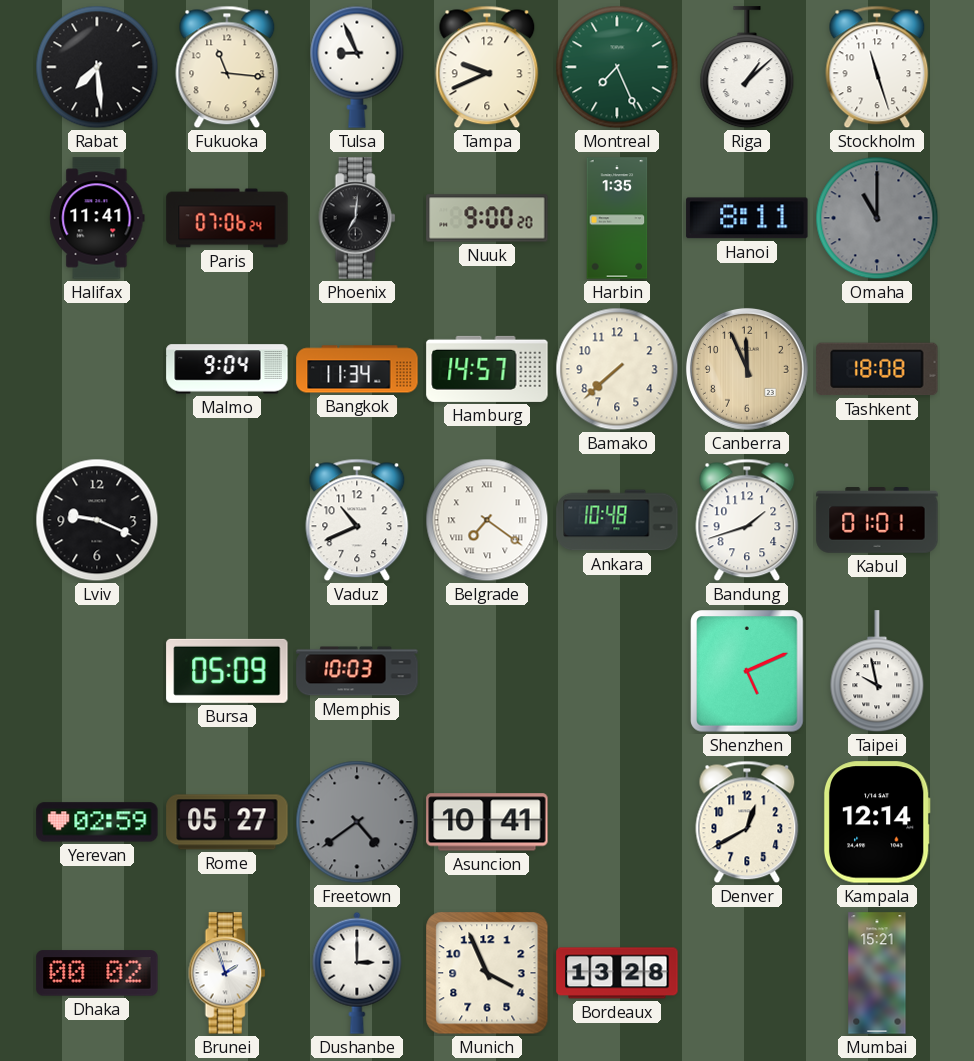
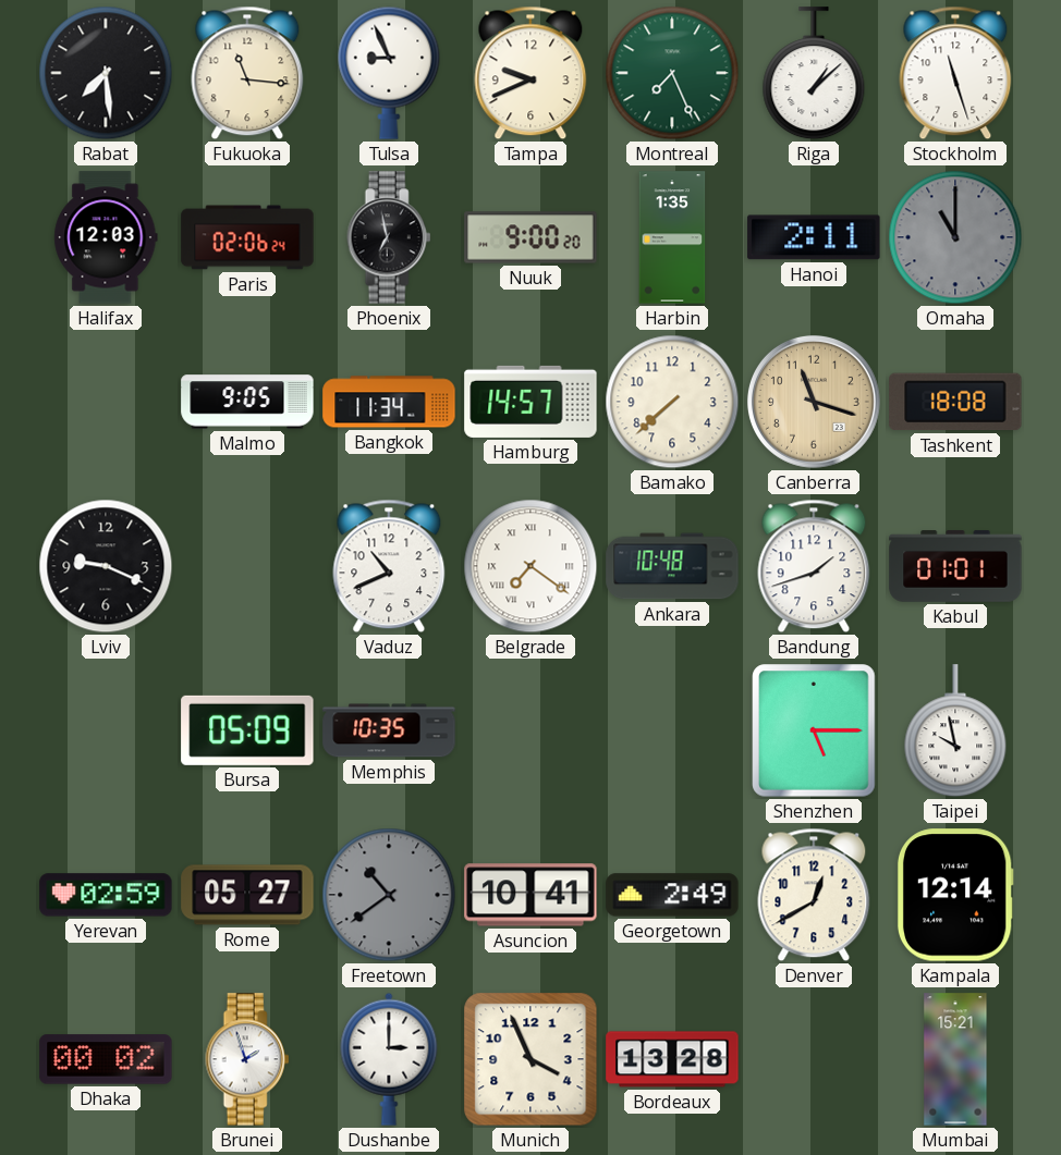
Halifax: 11:41 -> 12:03
Paris: 07:06 -> 02:06
Phoenix: 7:01 -> 6:58
Hanoi: 8:11 -> 2:11
Malmo: 9:04 -> 9:05
Canberra: 11:56 -> 11:18
Memphis: 10:03 -> 10:35
Shenzhen: 5:11 -> 5:15
Freetown: 4:39 -> 10:39
Georgetown: none -> 2:49
